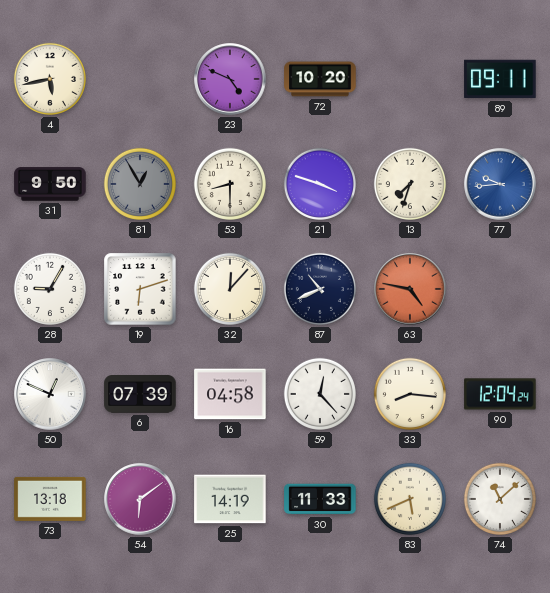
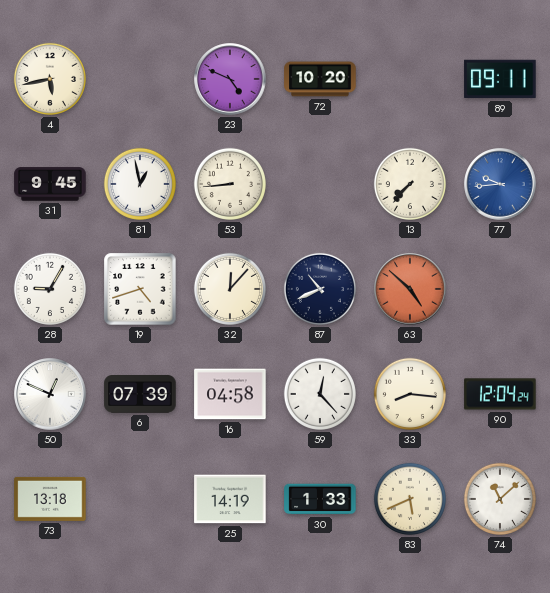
31: 9:50 -> 9:45
81: 12:55 -> 12:58
81 dial: grey -> white
53: 8:30 -> 8:44
21: 3:48 -> none
13: 7:33 -> 7:37
19: 6:12 -> 4:42
63: 4:47 -> 4:52
54: 6:09 -> none
30: 11:33 -> 1:33
